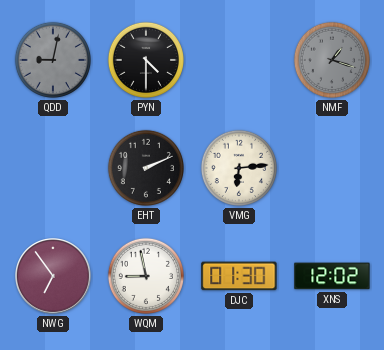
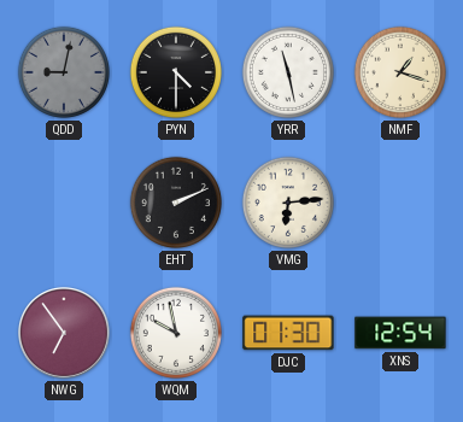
YRR: none -> 11:28
NMF dial: grey -> cream
WQM: 8:58 -> 9:58
XNS: 12:02 -> 12:54
